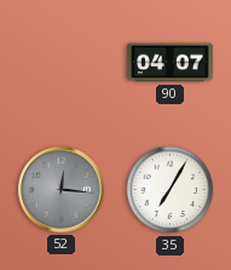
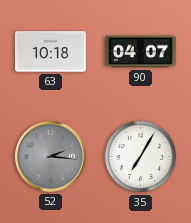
63: none -> 10:18
52: 12:16 -> 2:16
